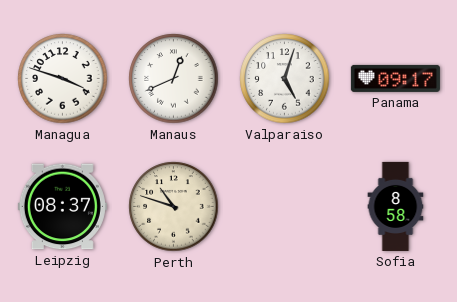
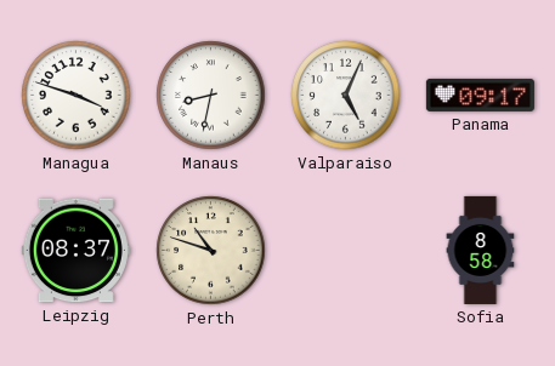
Manaus: 12:41 -> 8:32
Valparaiso: 5:03 -> 5:04
